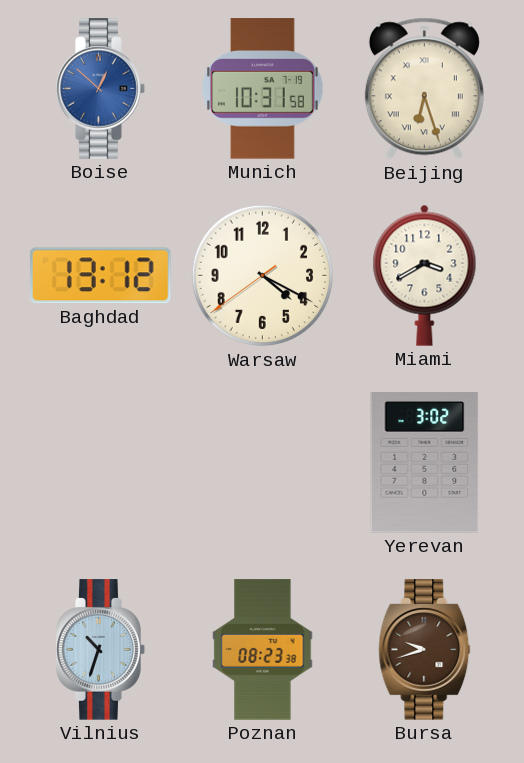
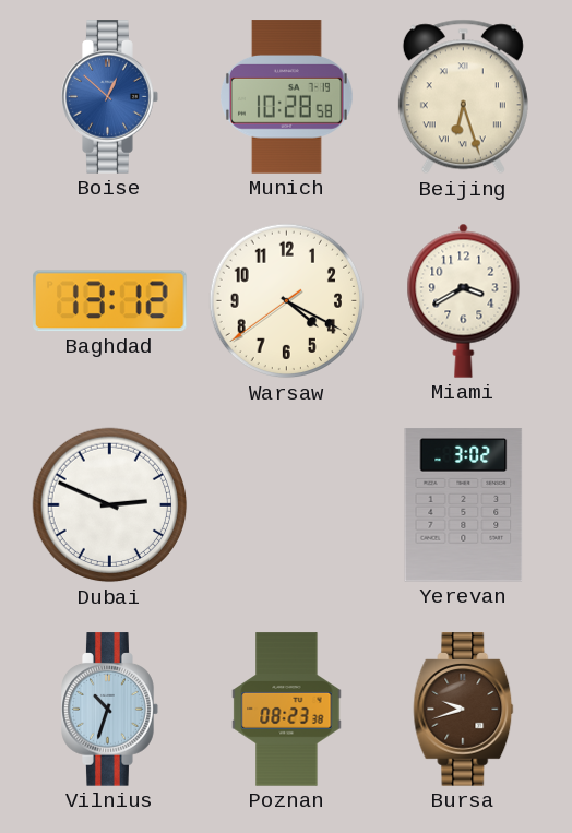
Munich: 10:31 -> 10:28
Dubai: none -> 2:49
